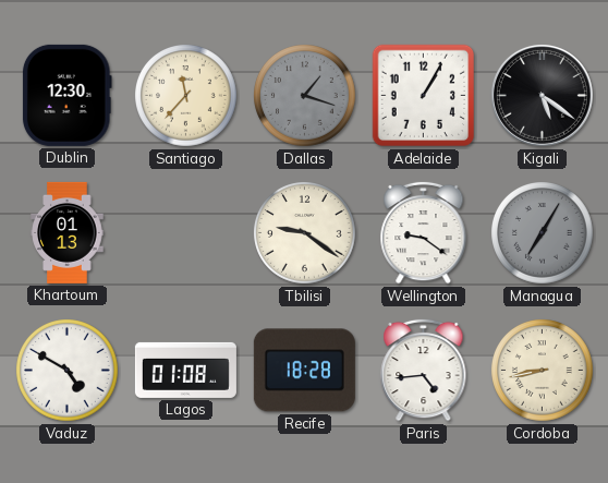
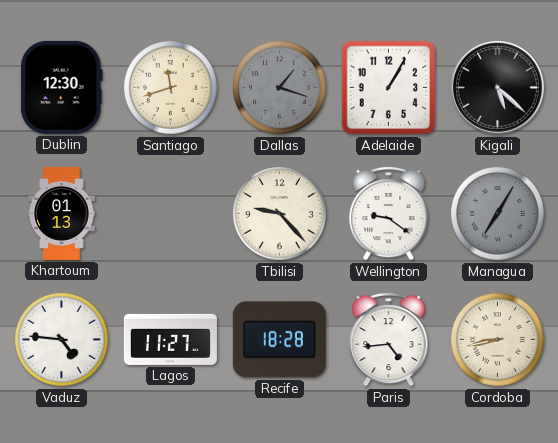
Santiago: 11:37 -> 11:42
Kigali: 5:21 -> 5:22
Tbilisi: 9:21 -> 9:23
Vaduz: 4:50 -> 4:46
Lagos: 01:08 -> 11:27
